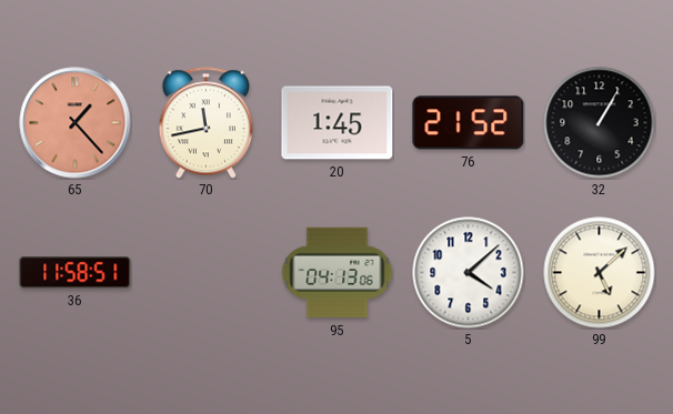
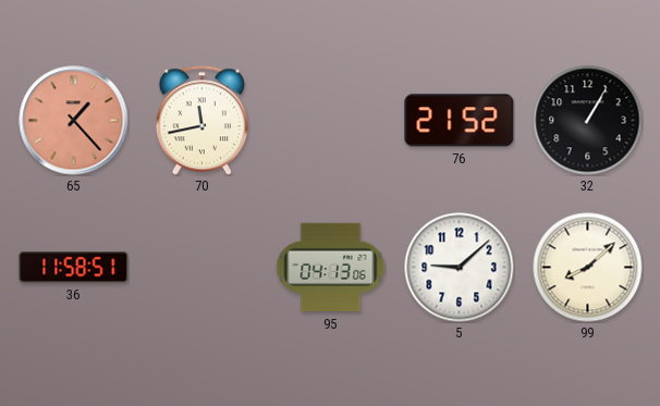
20: 1:45 -> none
5: 4:08 -> 9:08
99: 5:08 -> 8:08
